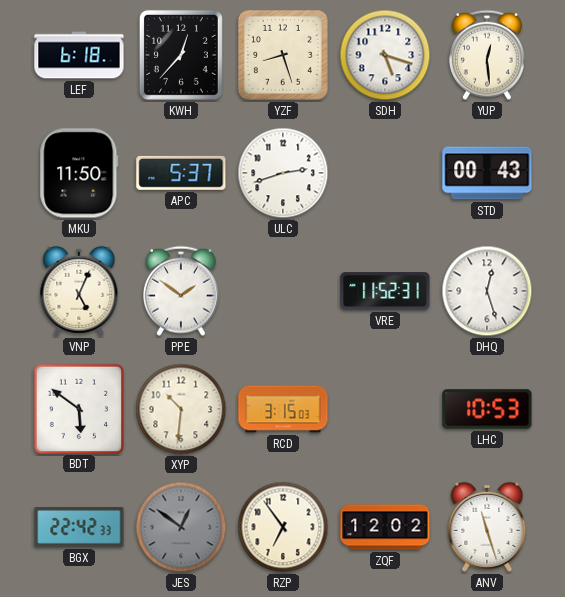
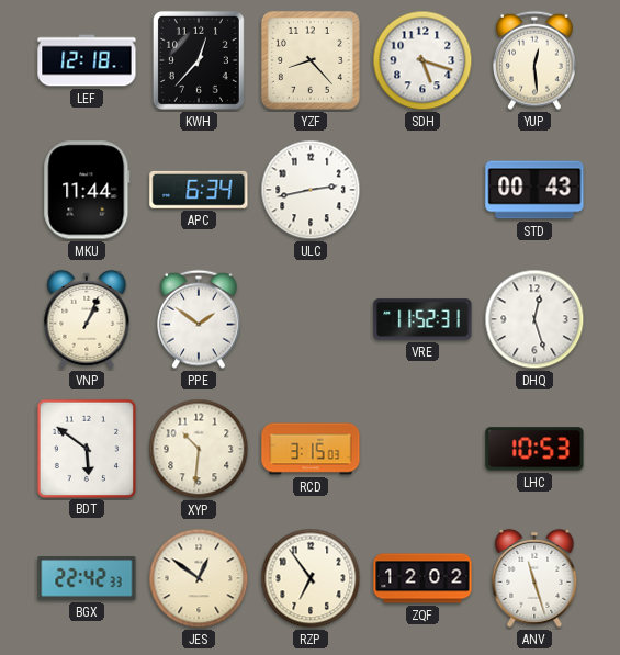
LEF: 6:18 -> 12:18
YZF: 8:27 -> 8:23
MKU: 11:50 -> 11:44
APC: 5:37 -> 6:34
ULC: 2:42 -> 2:43
VNP: 5:04 -> 1:04
JES dial: grey -> cream
